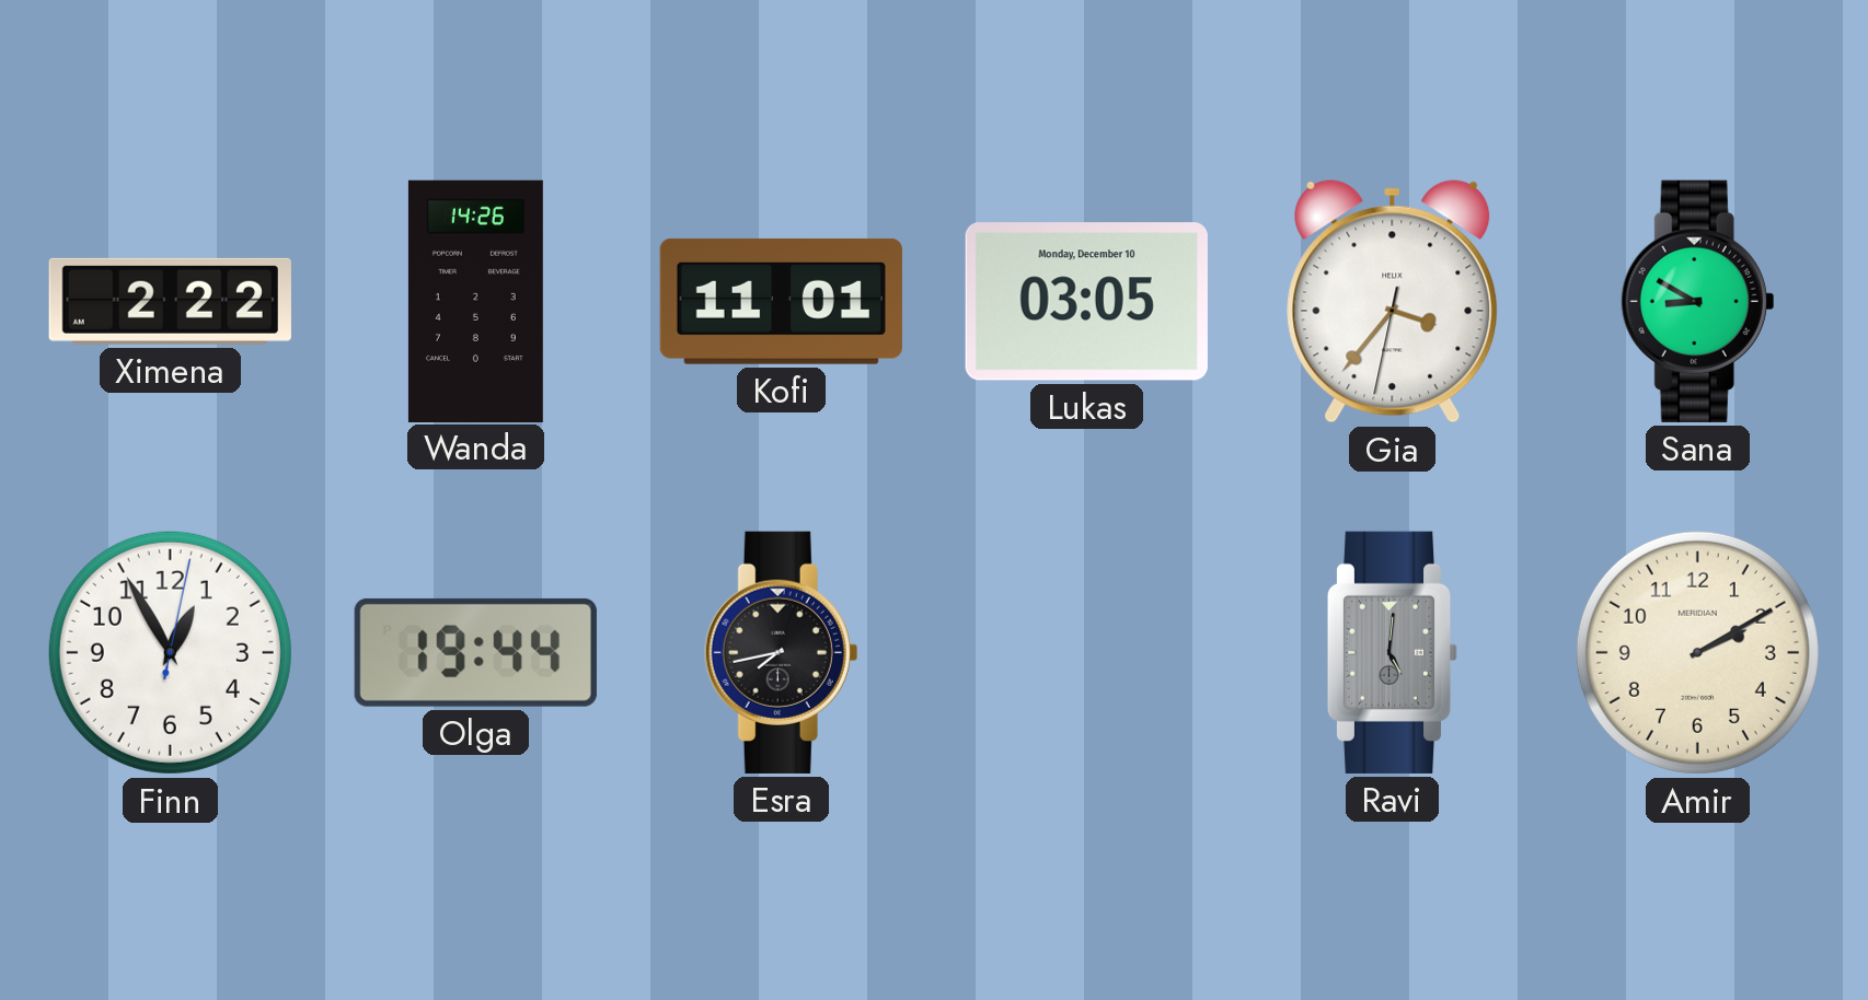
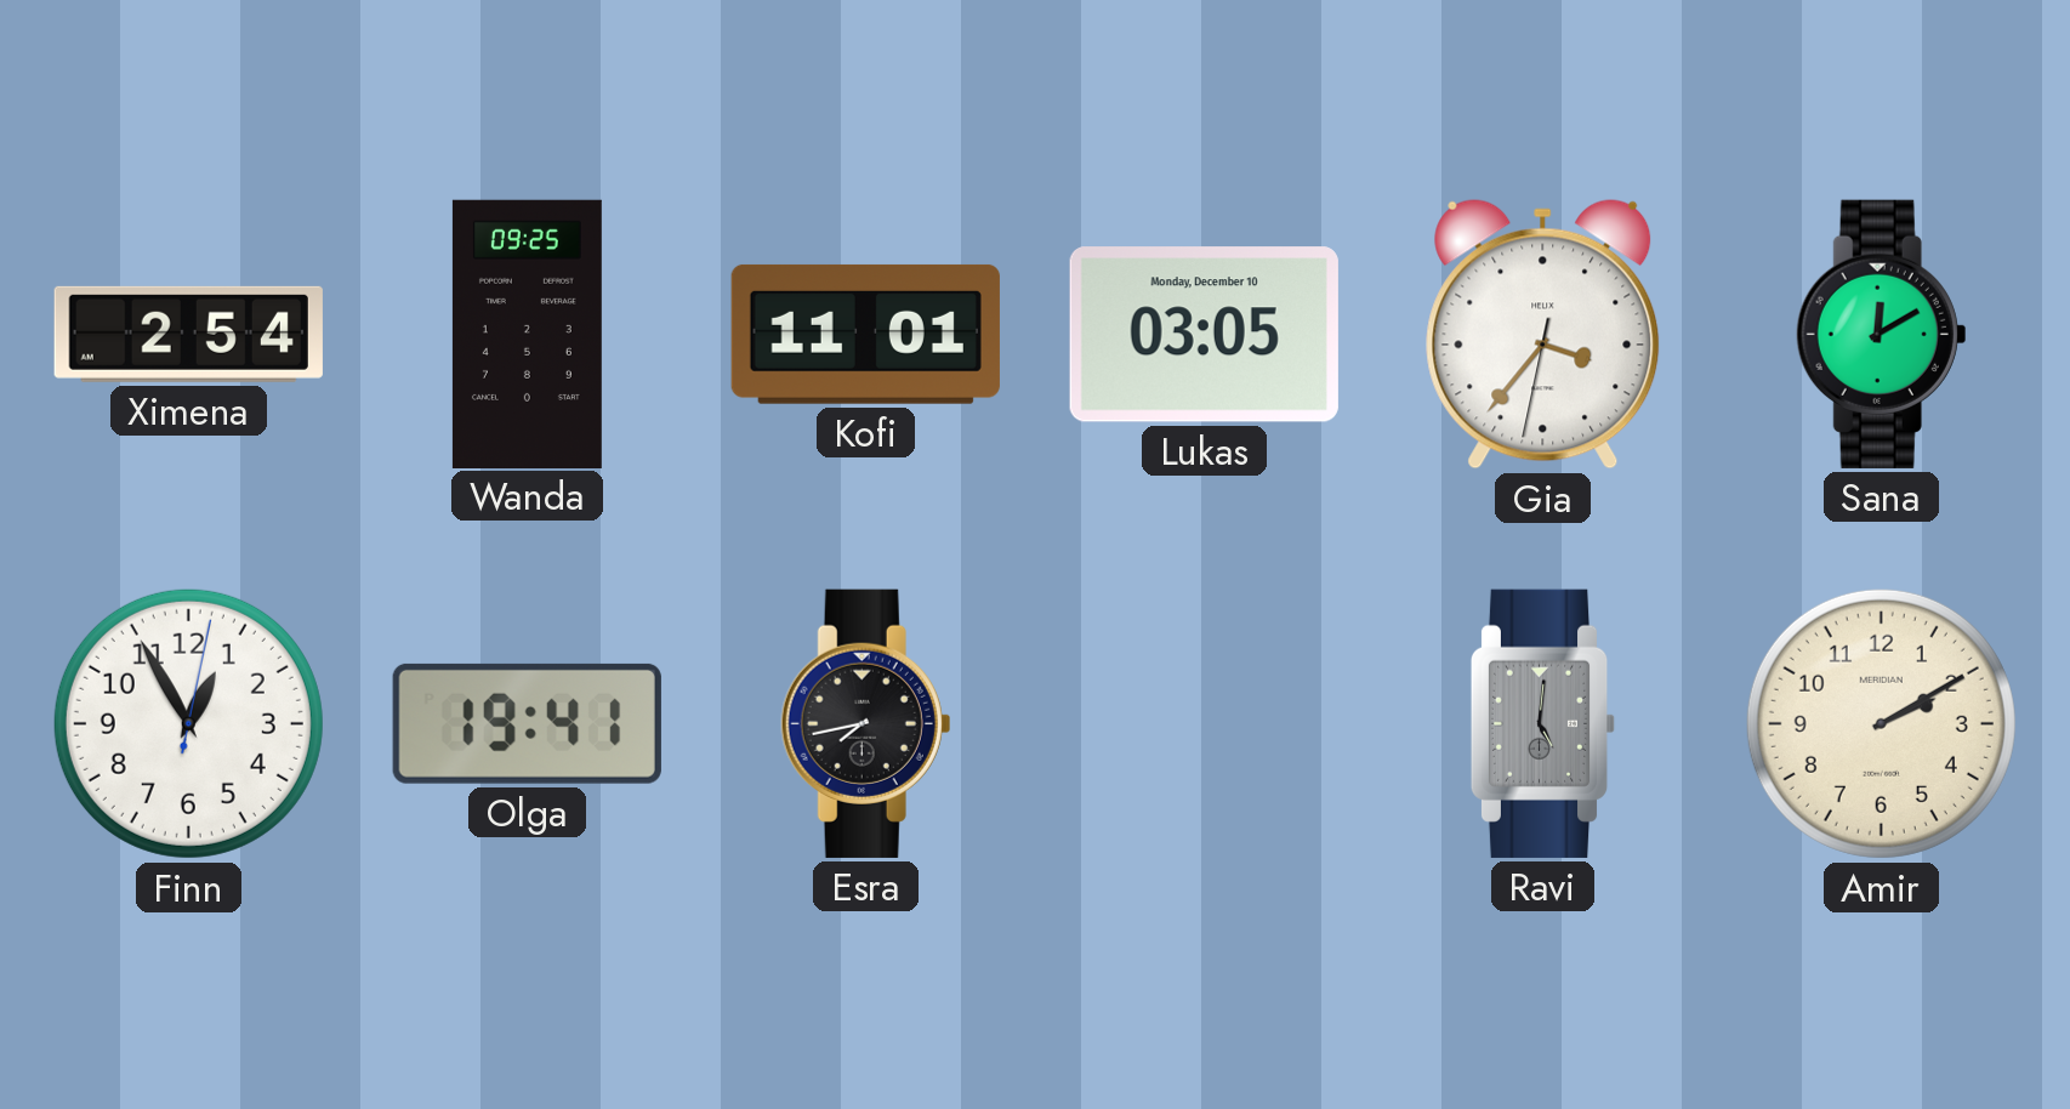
Ximena: 2:22 -> 2:54
Wanda: 14:26 -> 09:25
Sana: 8:50 -> 12:10
Olga: 19:44 -> 19:41
